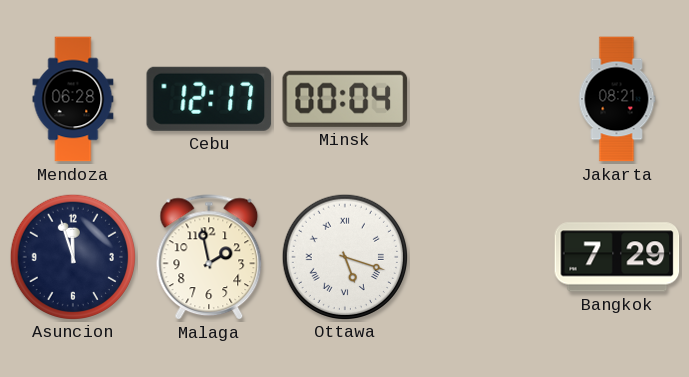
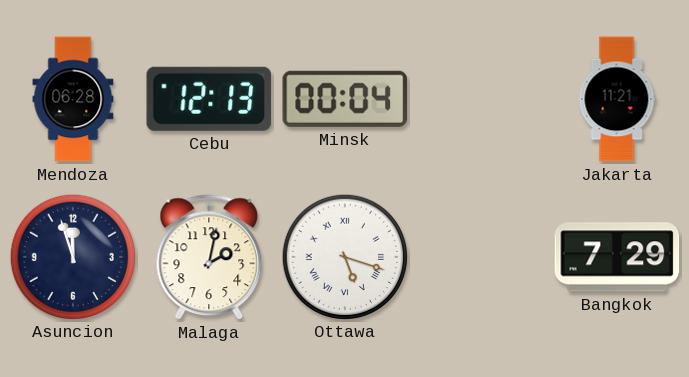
Cebu: 12:17 -> 12:13
Jakarta: 08:21 -> 11:21
Malaga: 1:58 -> 2:02
